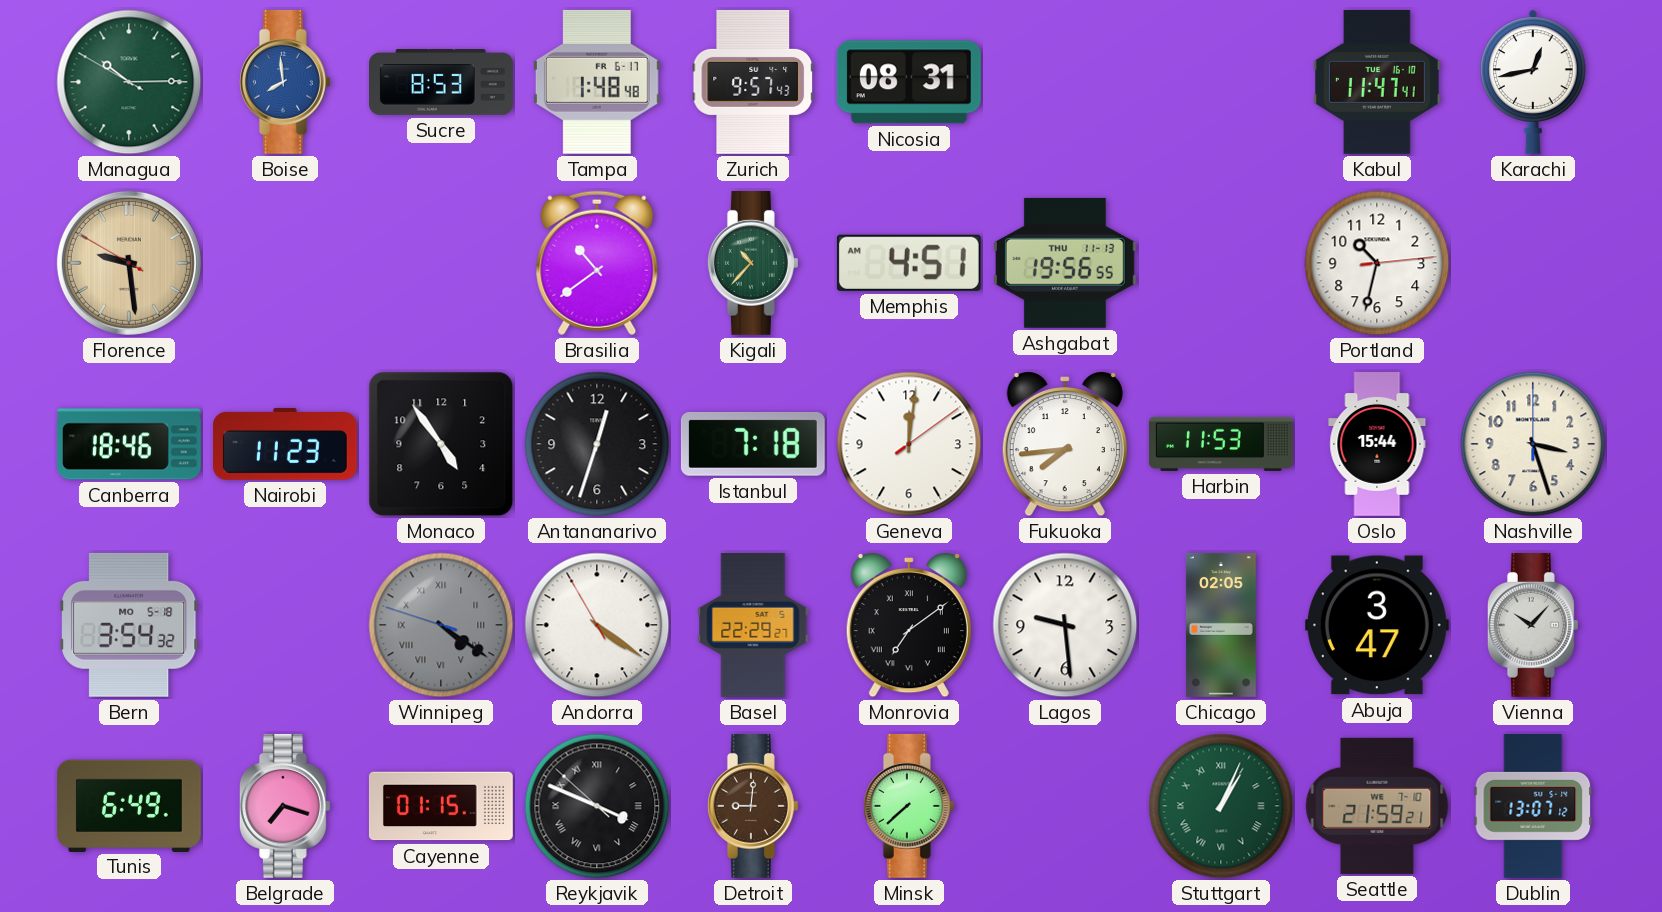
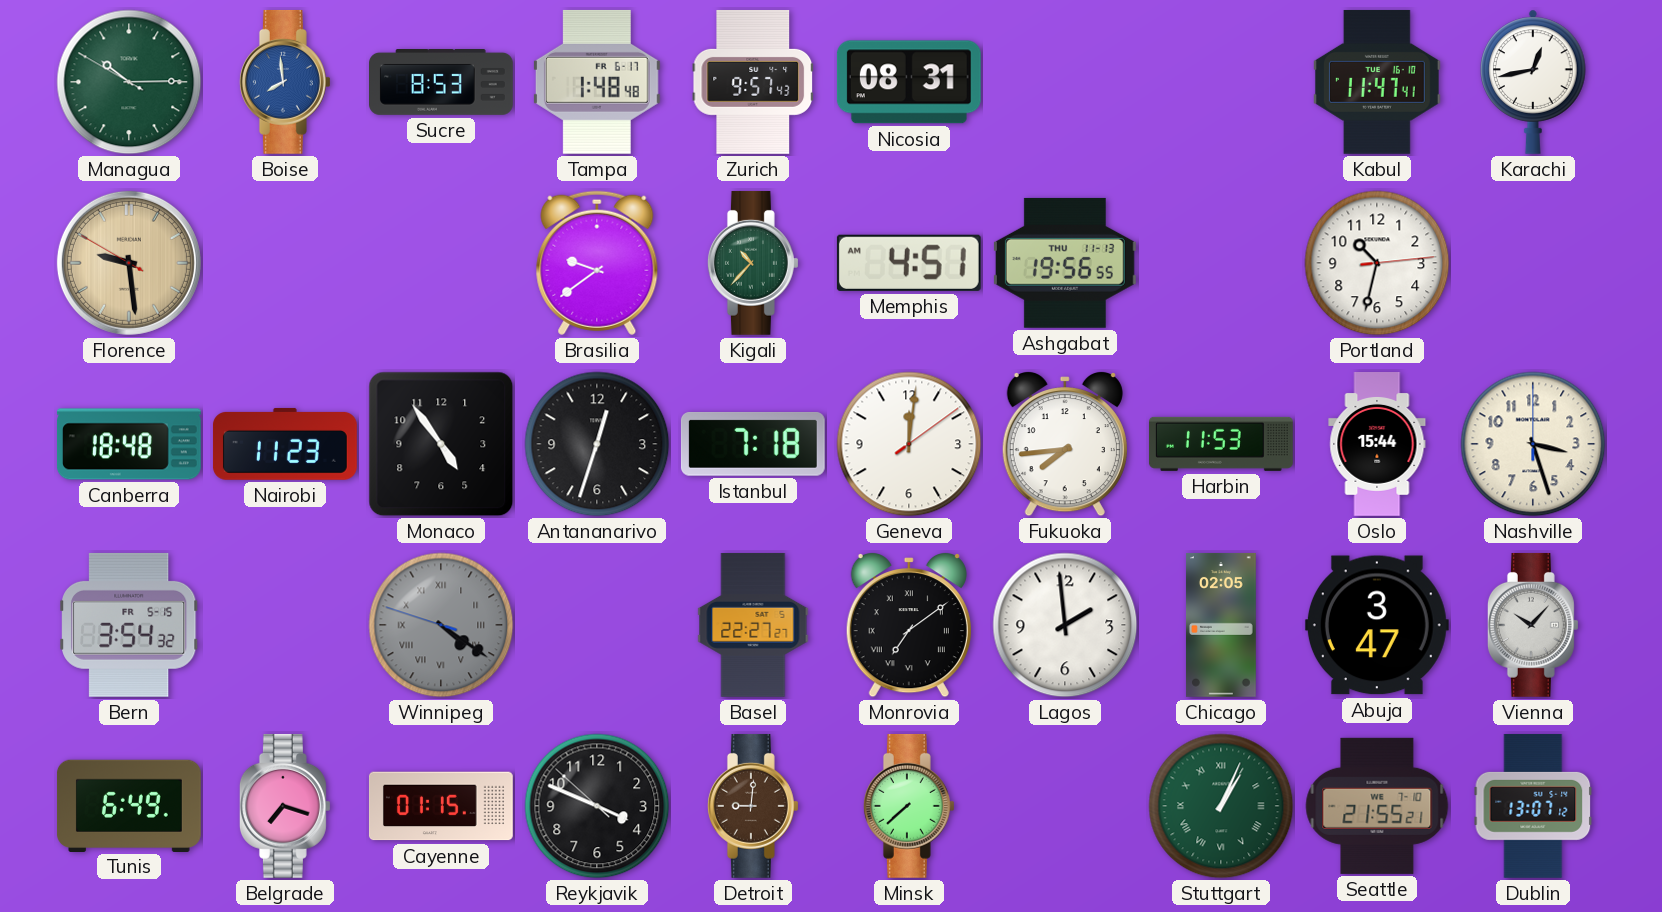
Brasilia: 10:39 -> 9:39
Canberra: 18:46 -> 18:48
Bern date: MO 5-18 -> FR 5-15
Andorra: 4:20 -> none
Basel: 22:29 -> 22:27
Lagos: 9:29 -> 1:59
Reykjavik numerals: Roman -> Arabic
Seattle: 21:59 -> 21:55
